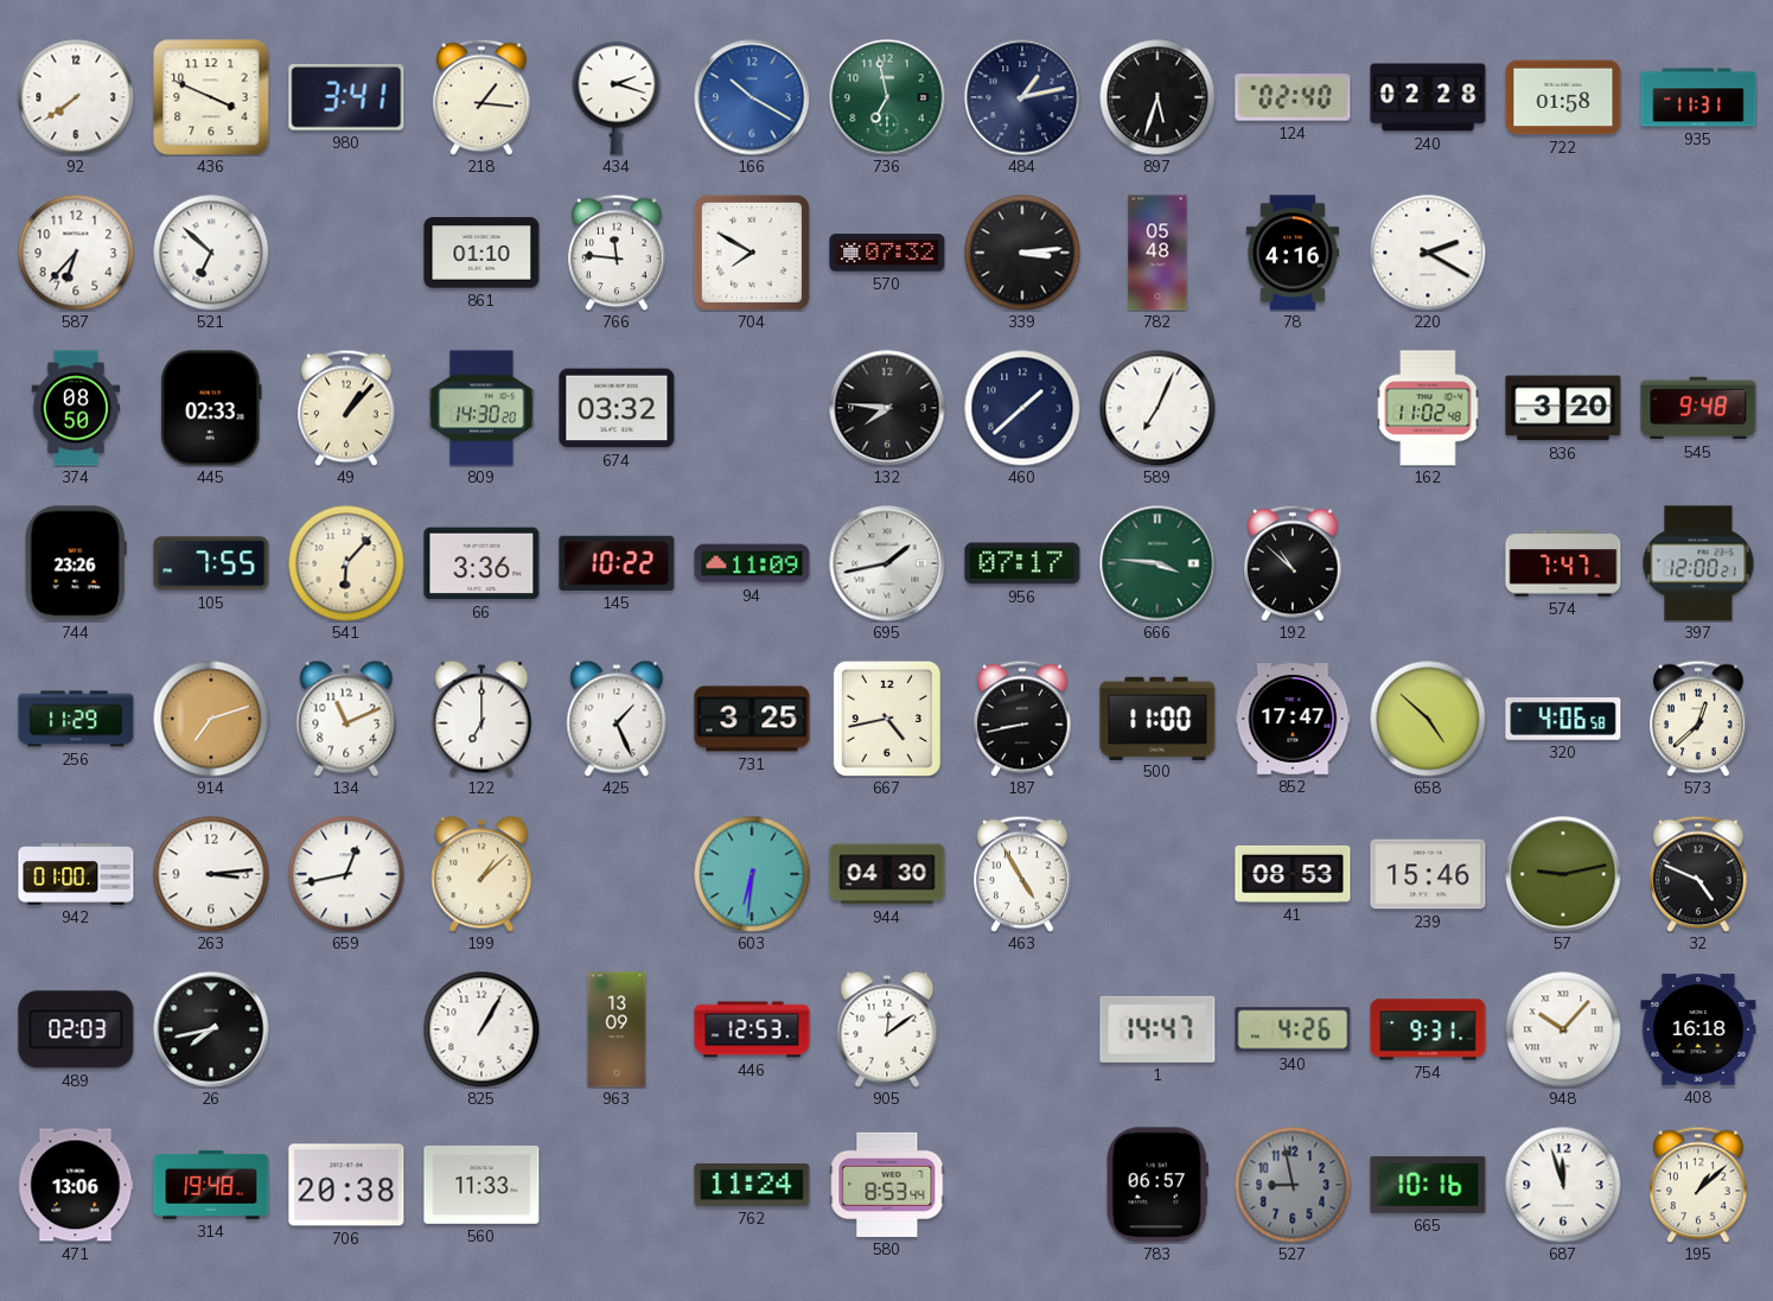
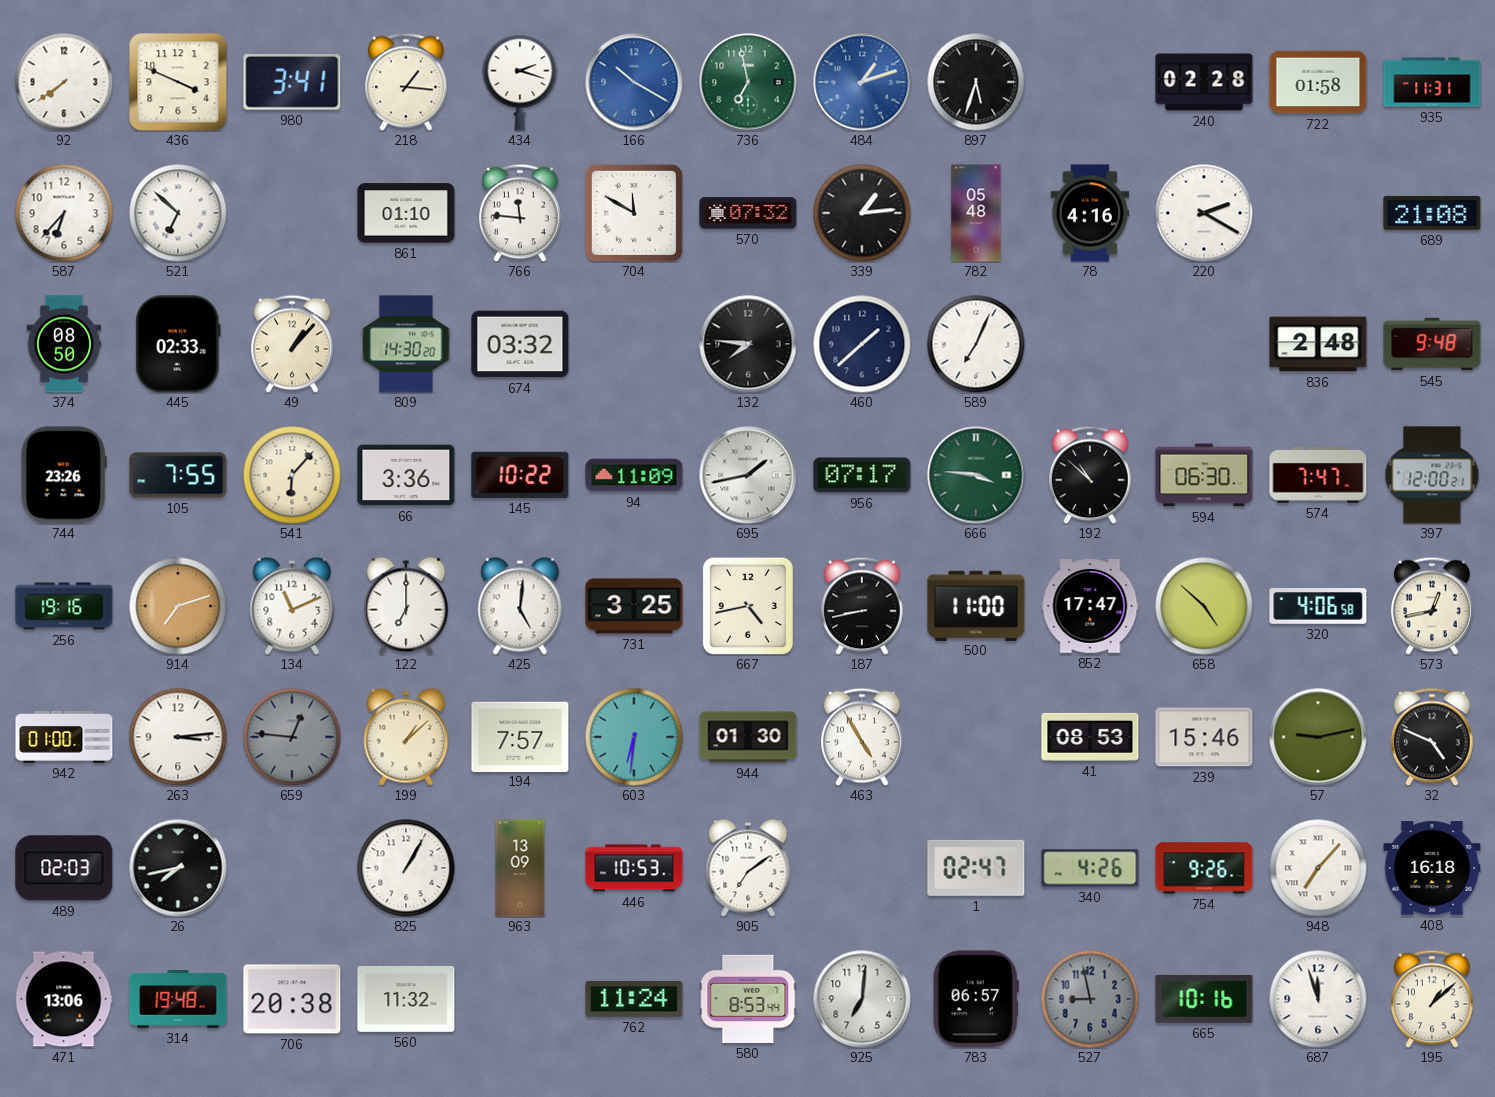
484: 1:13 -> 1:12
484 dial: navy -> blue
124: 02:40 -> none
704: 7:50 -> 11:50
339: 3:14 -> 1:14
689: none -> 21:08
162: 11:02 -> none
836: 3:20 -> 2:48
594: none -> 06:30
256: 11:29 -> 19:16
425: 1:26 -> 5:01
573: 12:38 -> 12:43
659: 12:43 -> 12:46
659 dial: white -> grey
194: none -> 7:57
944: 04:30 -> 01:30
446: 12:53 -> 10:53
905: 12:09 -> 7:09
1: 14:47 -> 02:47
754: 9:31 -> 9:26
948: 10:07 -> 7:07
560: 11:33 -> 11:32
925: none -> 7:01
